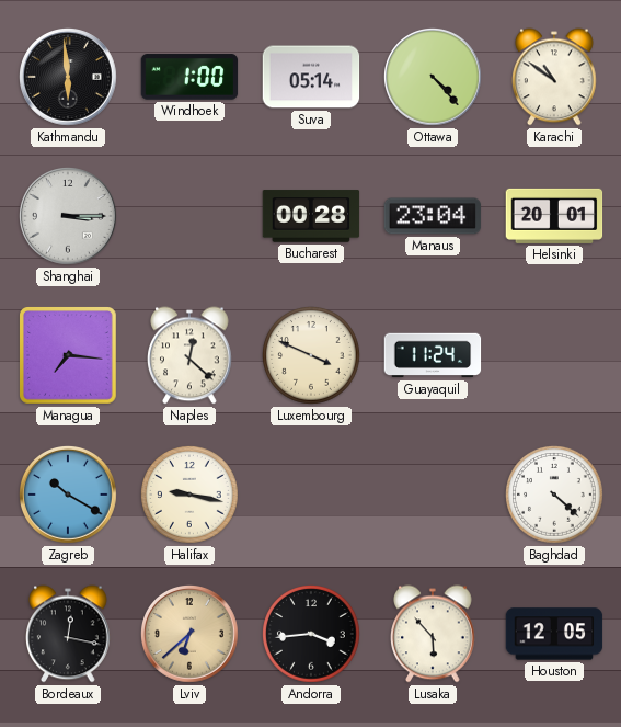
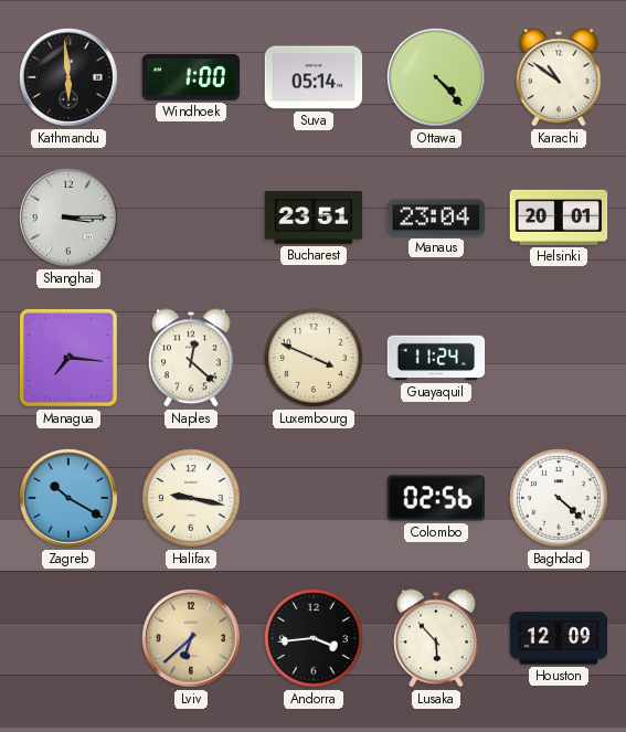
Bucharest: 00:28 -> 23:51
Colombo: none -> 02:56
Bordeaux: 12:17 -> none
Houston: 12:05 -> 12:09
